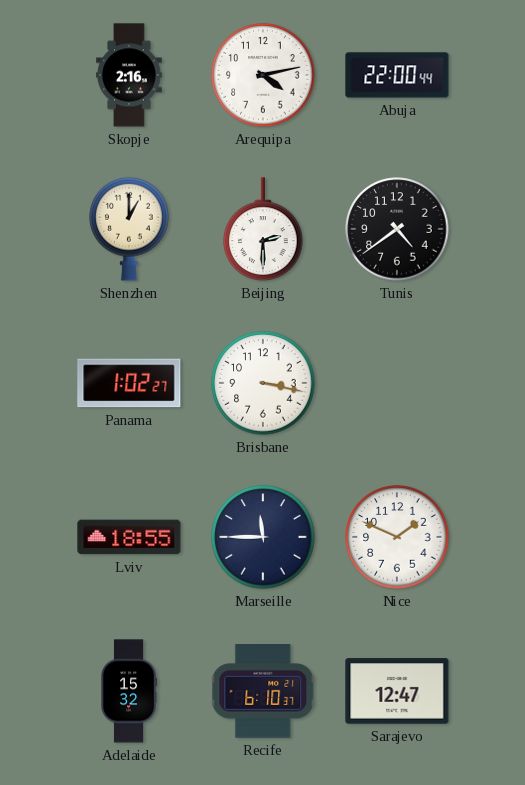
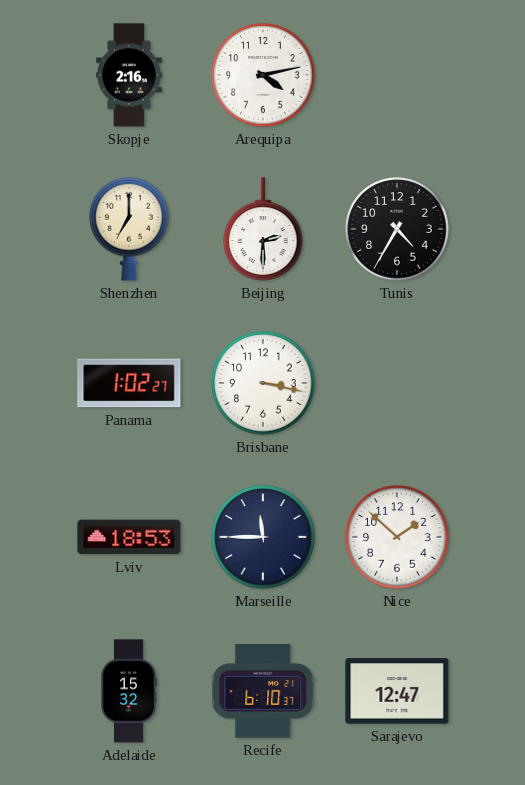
Abuja: 22:00 -> none
Shenzhen: 1:00 -> 7:00
Tunis: 4:39 -> 4:35
Lviv: 18:55 -> 18:53
Nice: 1:49 -> 1:52
